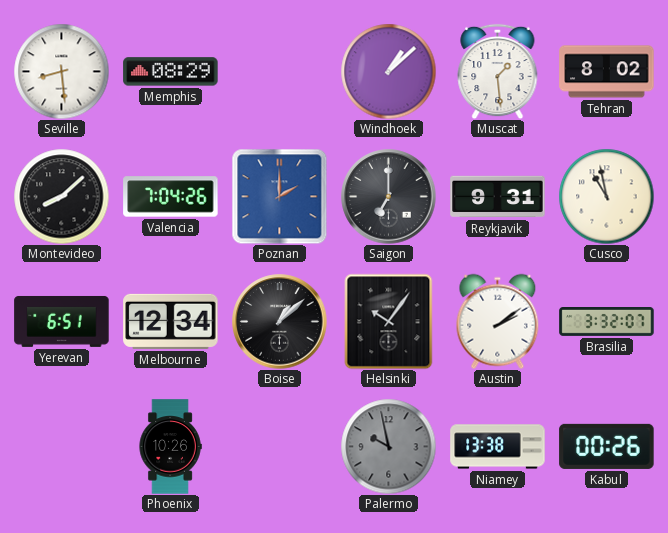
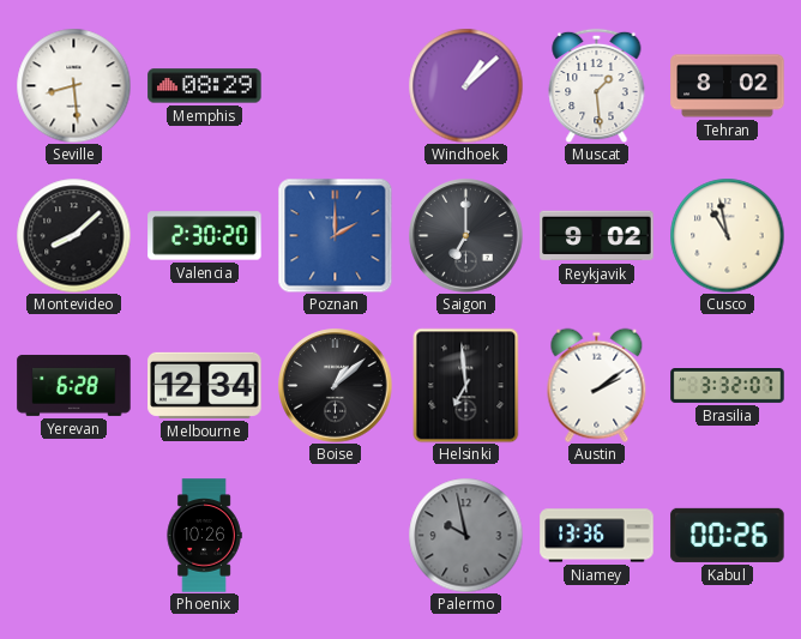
Valencia: 7:04 -> 2:30
Reykjavik: 9:31 -> 9:02
Yerevan: 6:51 -> 6:28
Helsinki: 10:06 -> 6:59
Niamey: 13:38 -> 13:36
